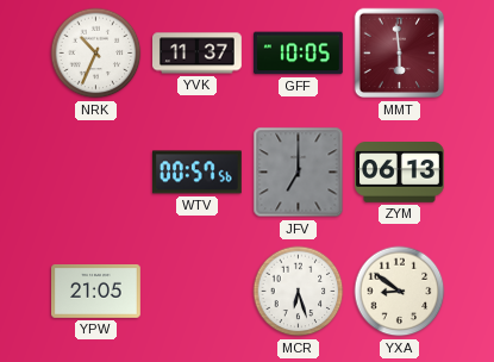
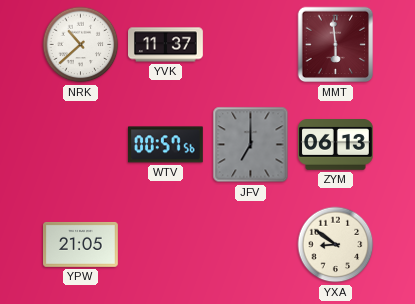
NRK: 10:34 -> 10:38
GFF: 10:05 -> none
MCR: 6:27 -> none
